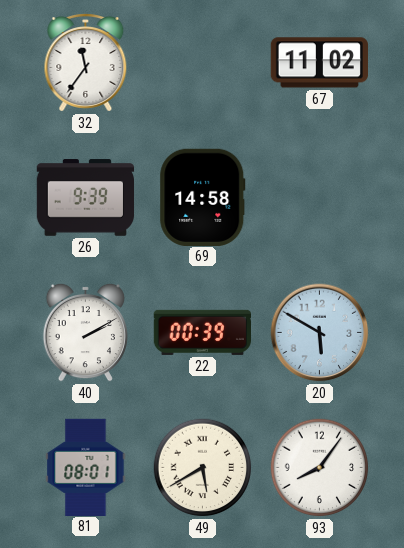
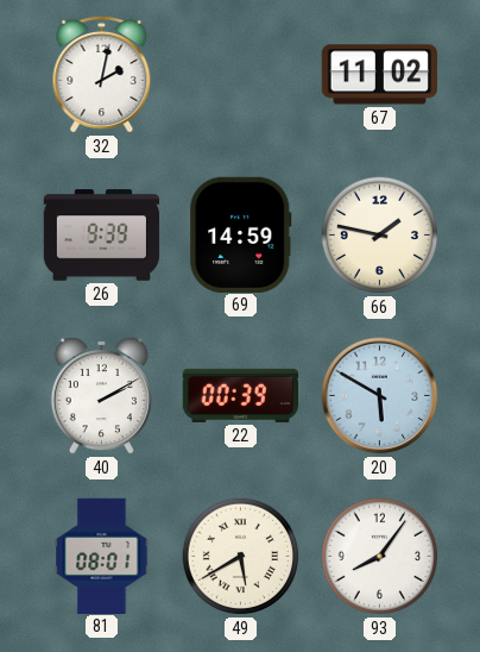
32: 11:36 -> 2:02
69: 14:58 -> 14:59
66: none -> 1:47
